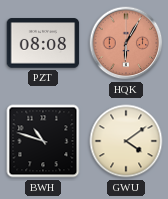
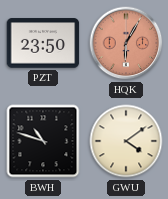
PZT: 08:08 -> 23:50
